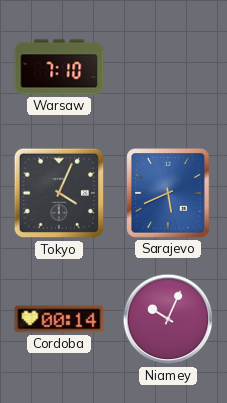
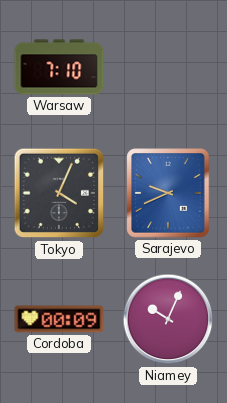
Sarajevo: 5:41 -> 9:41
Cordoba: 00:14 -> 00:09
